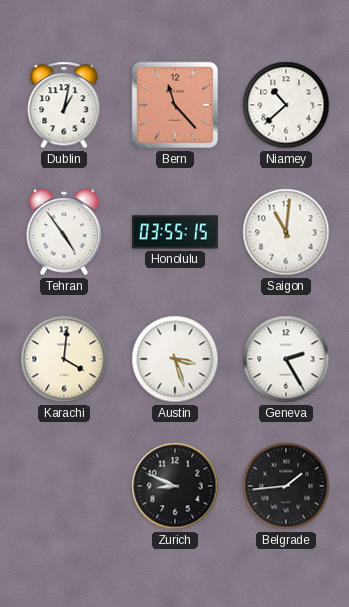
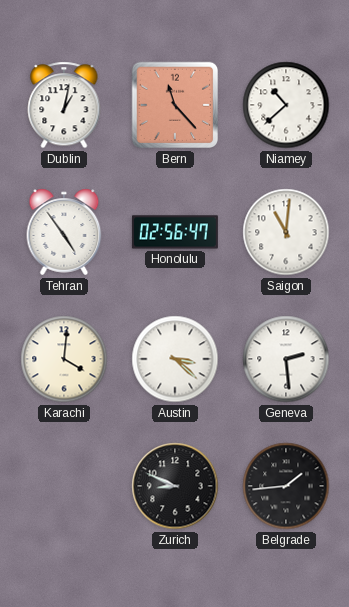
Honolulu: 03:55 -> 02:56
Austin: 3:27 -> 3:22
Geneva: 2:25 -> 2:29
